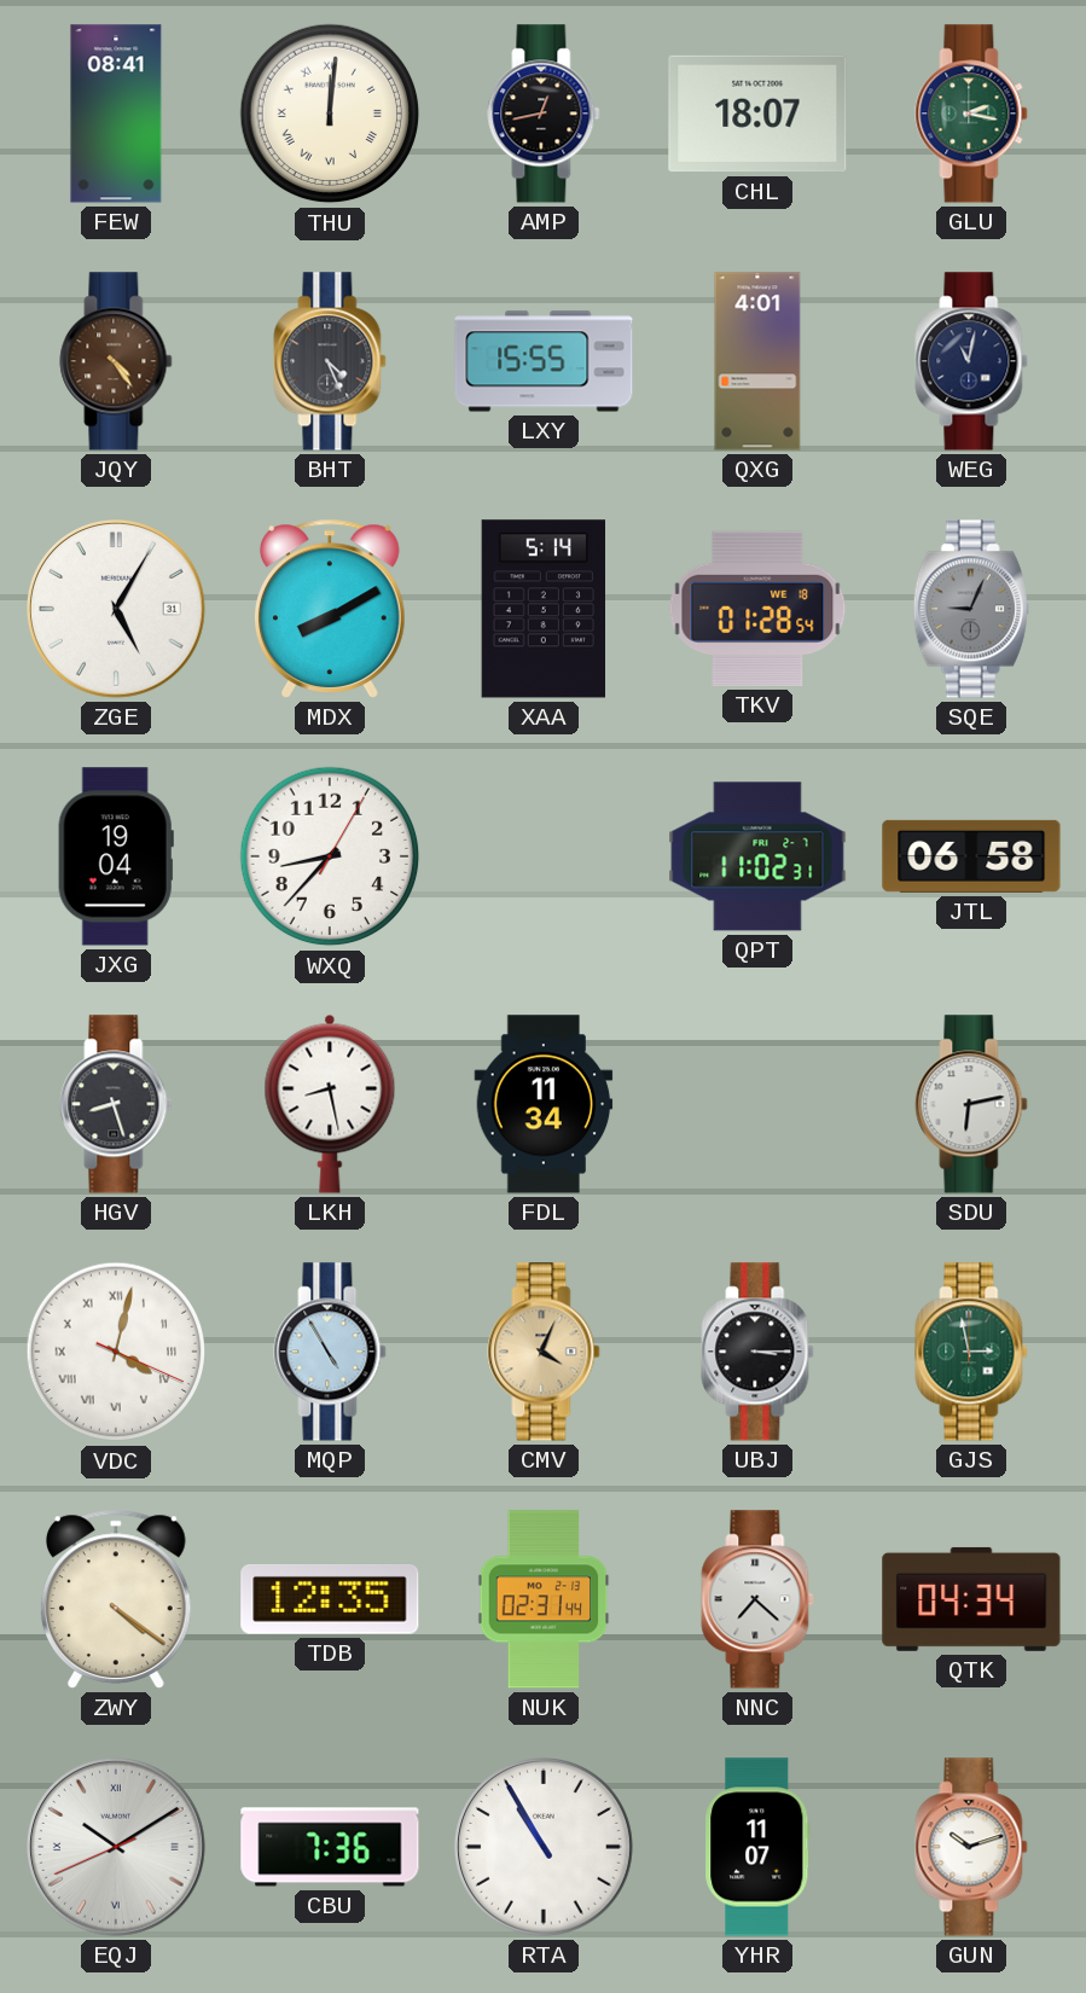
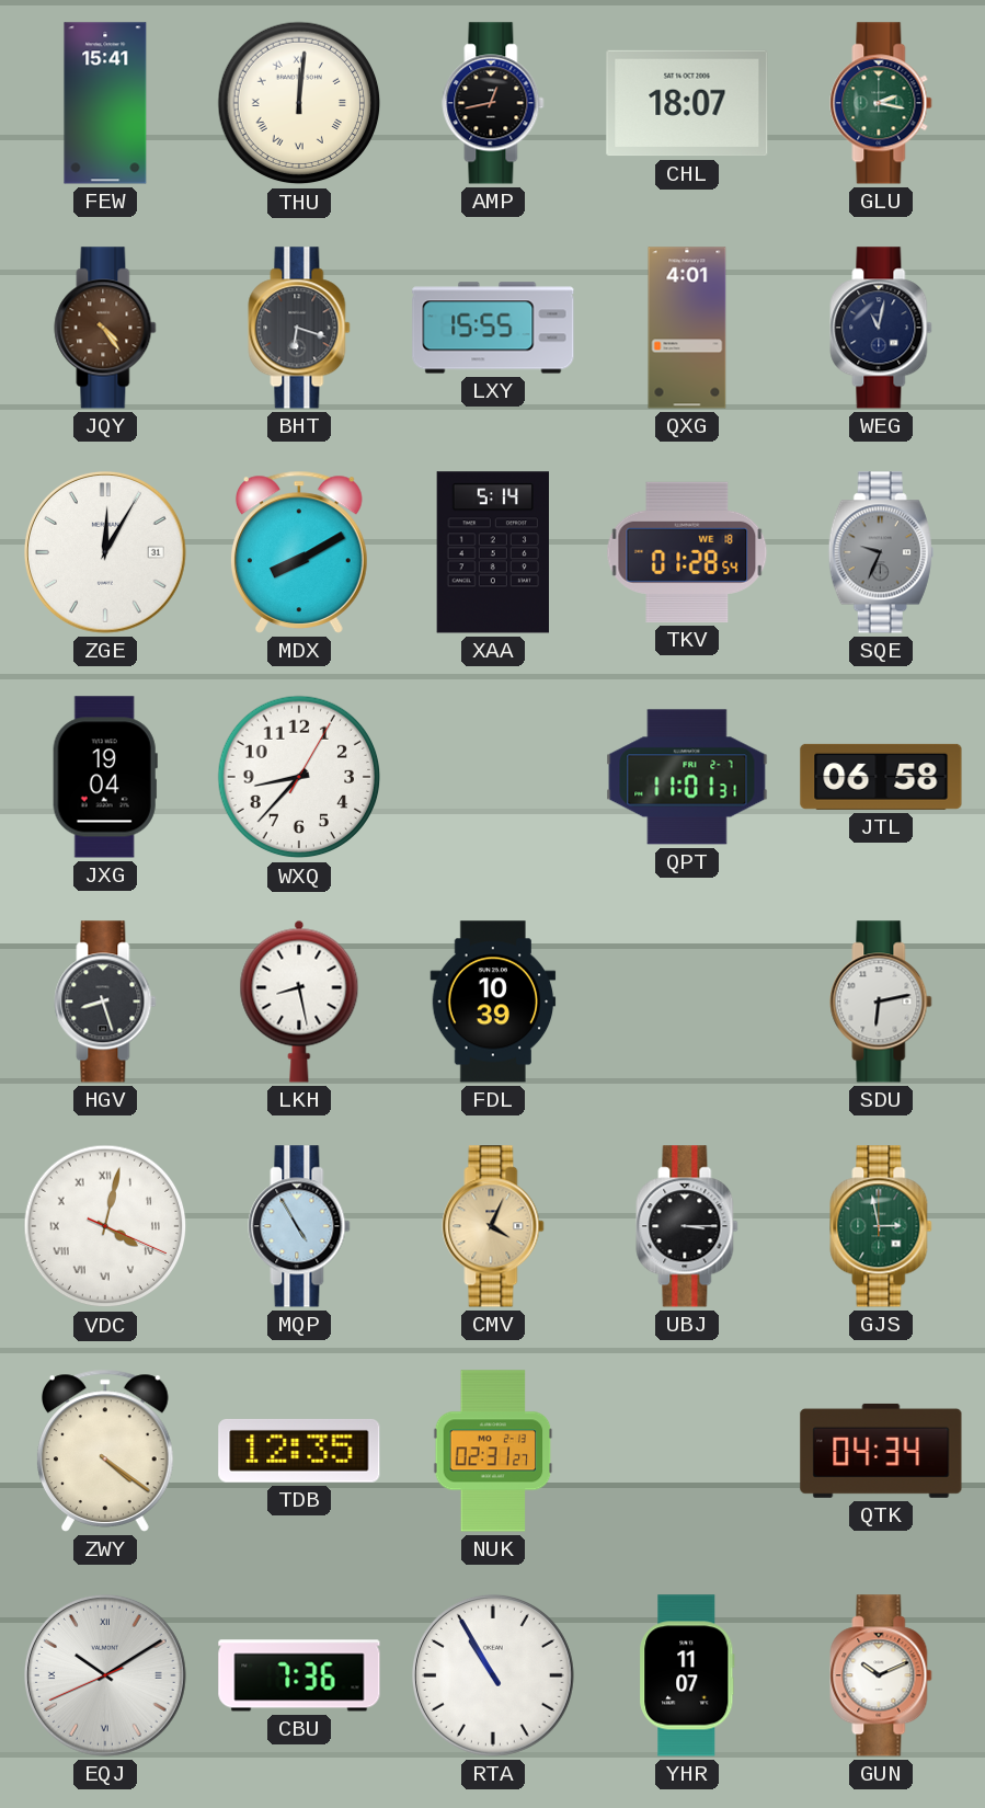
FEW: 08:41 -> 15:41
BHT: 4:26 -> 6:18
ZGE: 5:05 -> 12:05
SQE: 9:04 -> 9:34
QPT: 11:02 -> 11:01
FDL: 11:34 -> 10:39
NUK: 02:31:44 -> 02:31:27
NNC: 7:22 -> none
GUN: 10:12 -> 10:11
